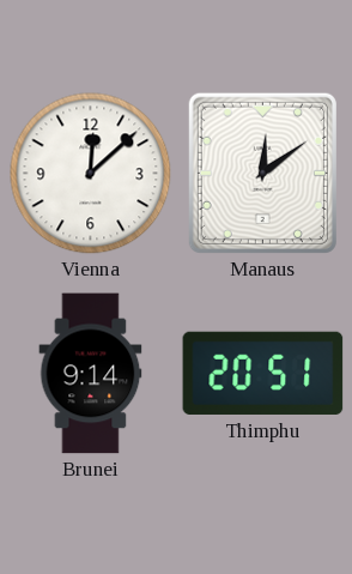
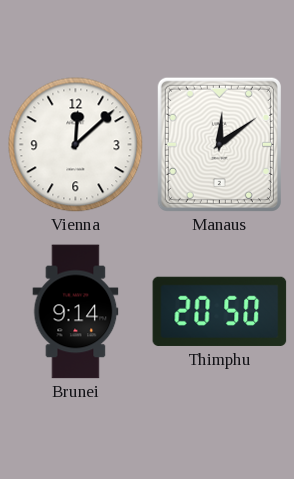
Thimphu: 20:51 -> 20:50
